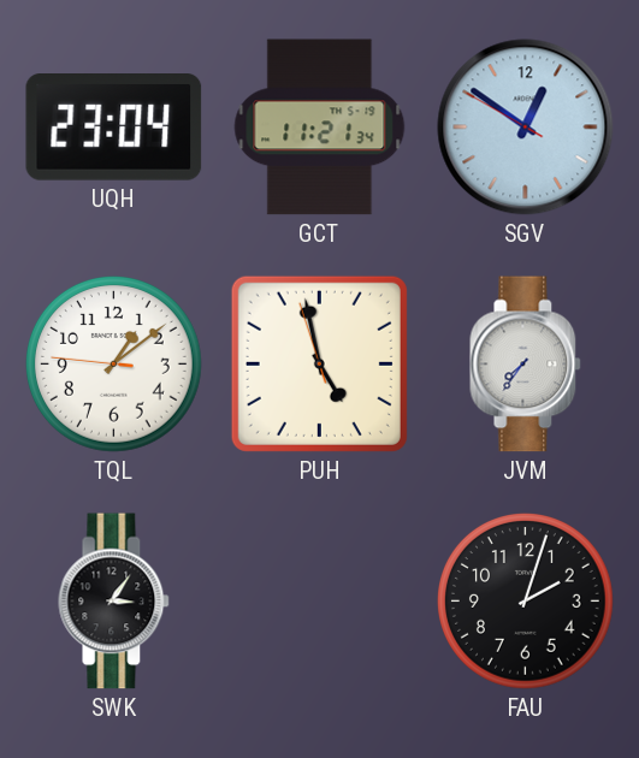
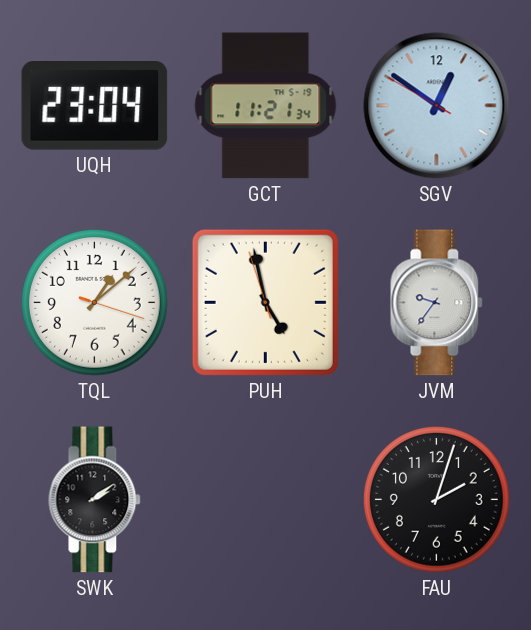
TQL: 1:08:46 -> 1:08:18
JVM: 7:36 -> 9:36
SWK: 3:06 -> 2:09
